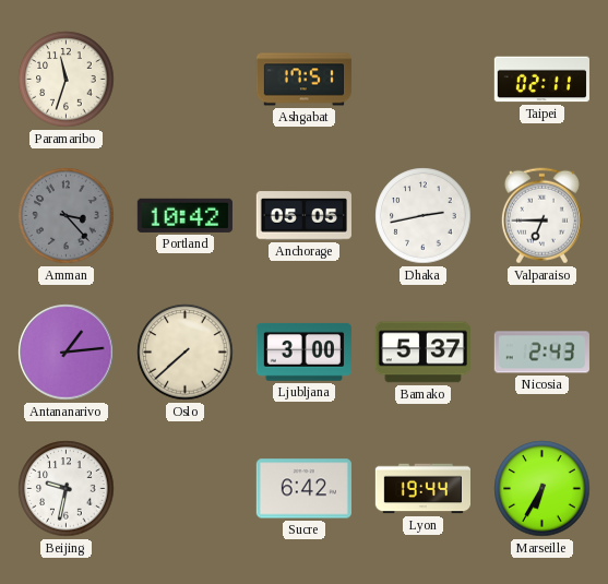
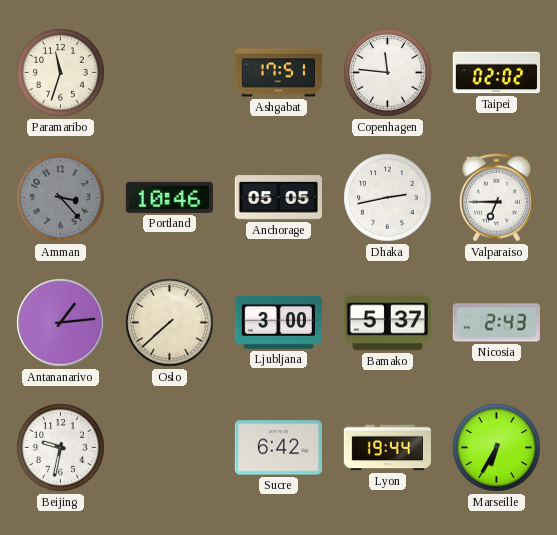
Copenhagen: none -> 11:46
Taipei: 02:11 -> 02:02
Portland: 10:42 -> 10:46
